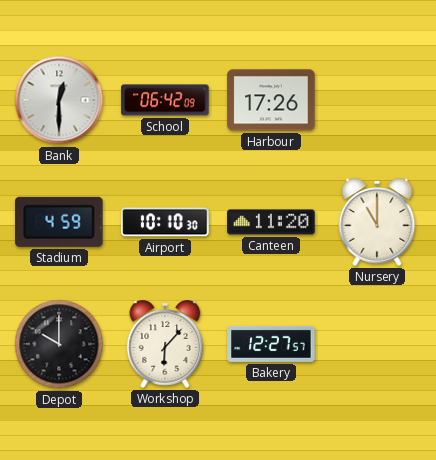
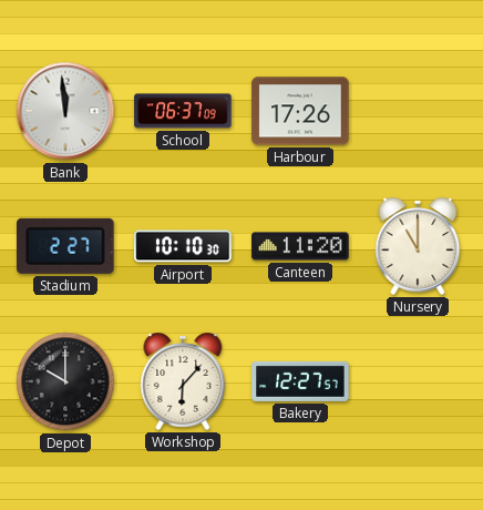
Bank: 12:30 -> 11:59
School: 06:42 -> 06:37
Stadium: 4:59 -> 2:27
